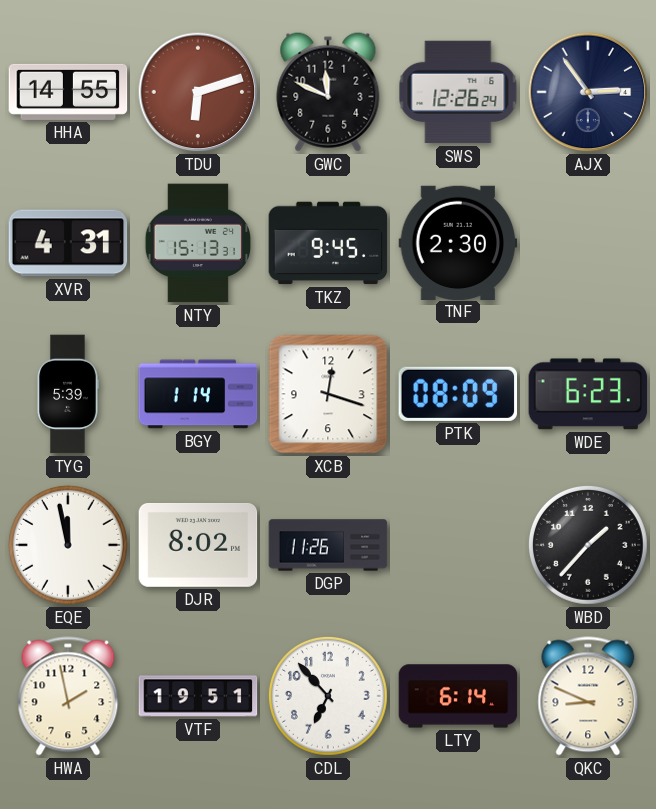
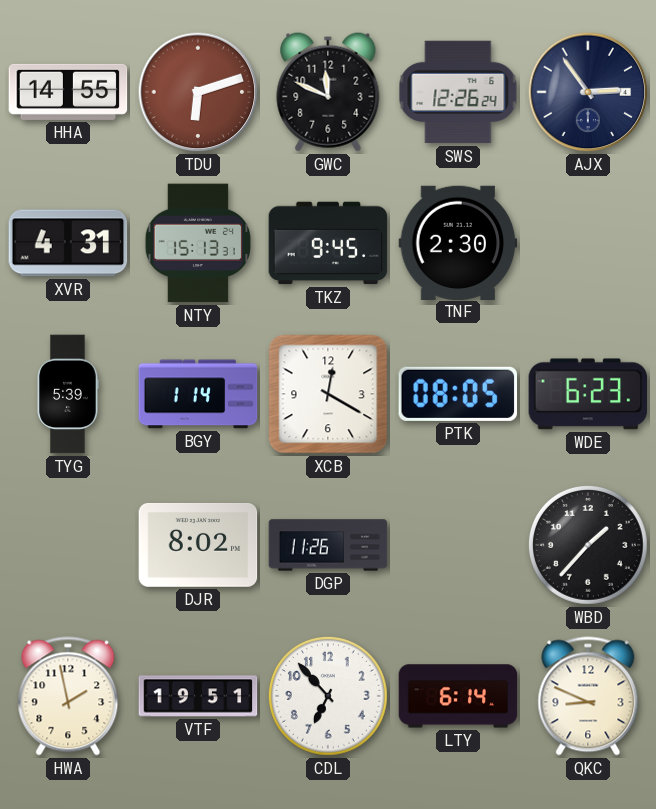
XCB: 12:18 -> 12:20
PTK: 08:09 -> 08:05
EQE: 11:58 -> none
